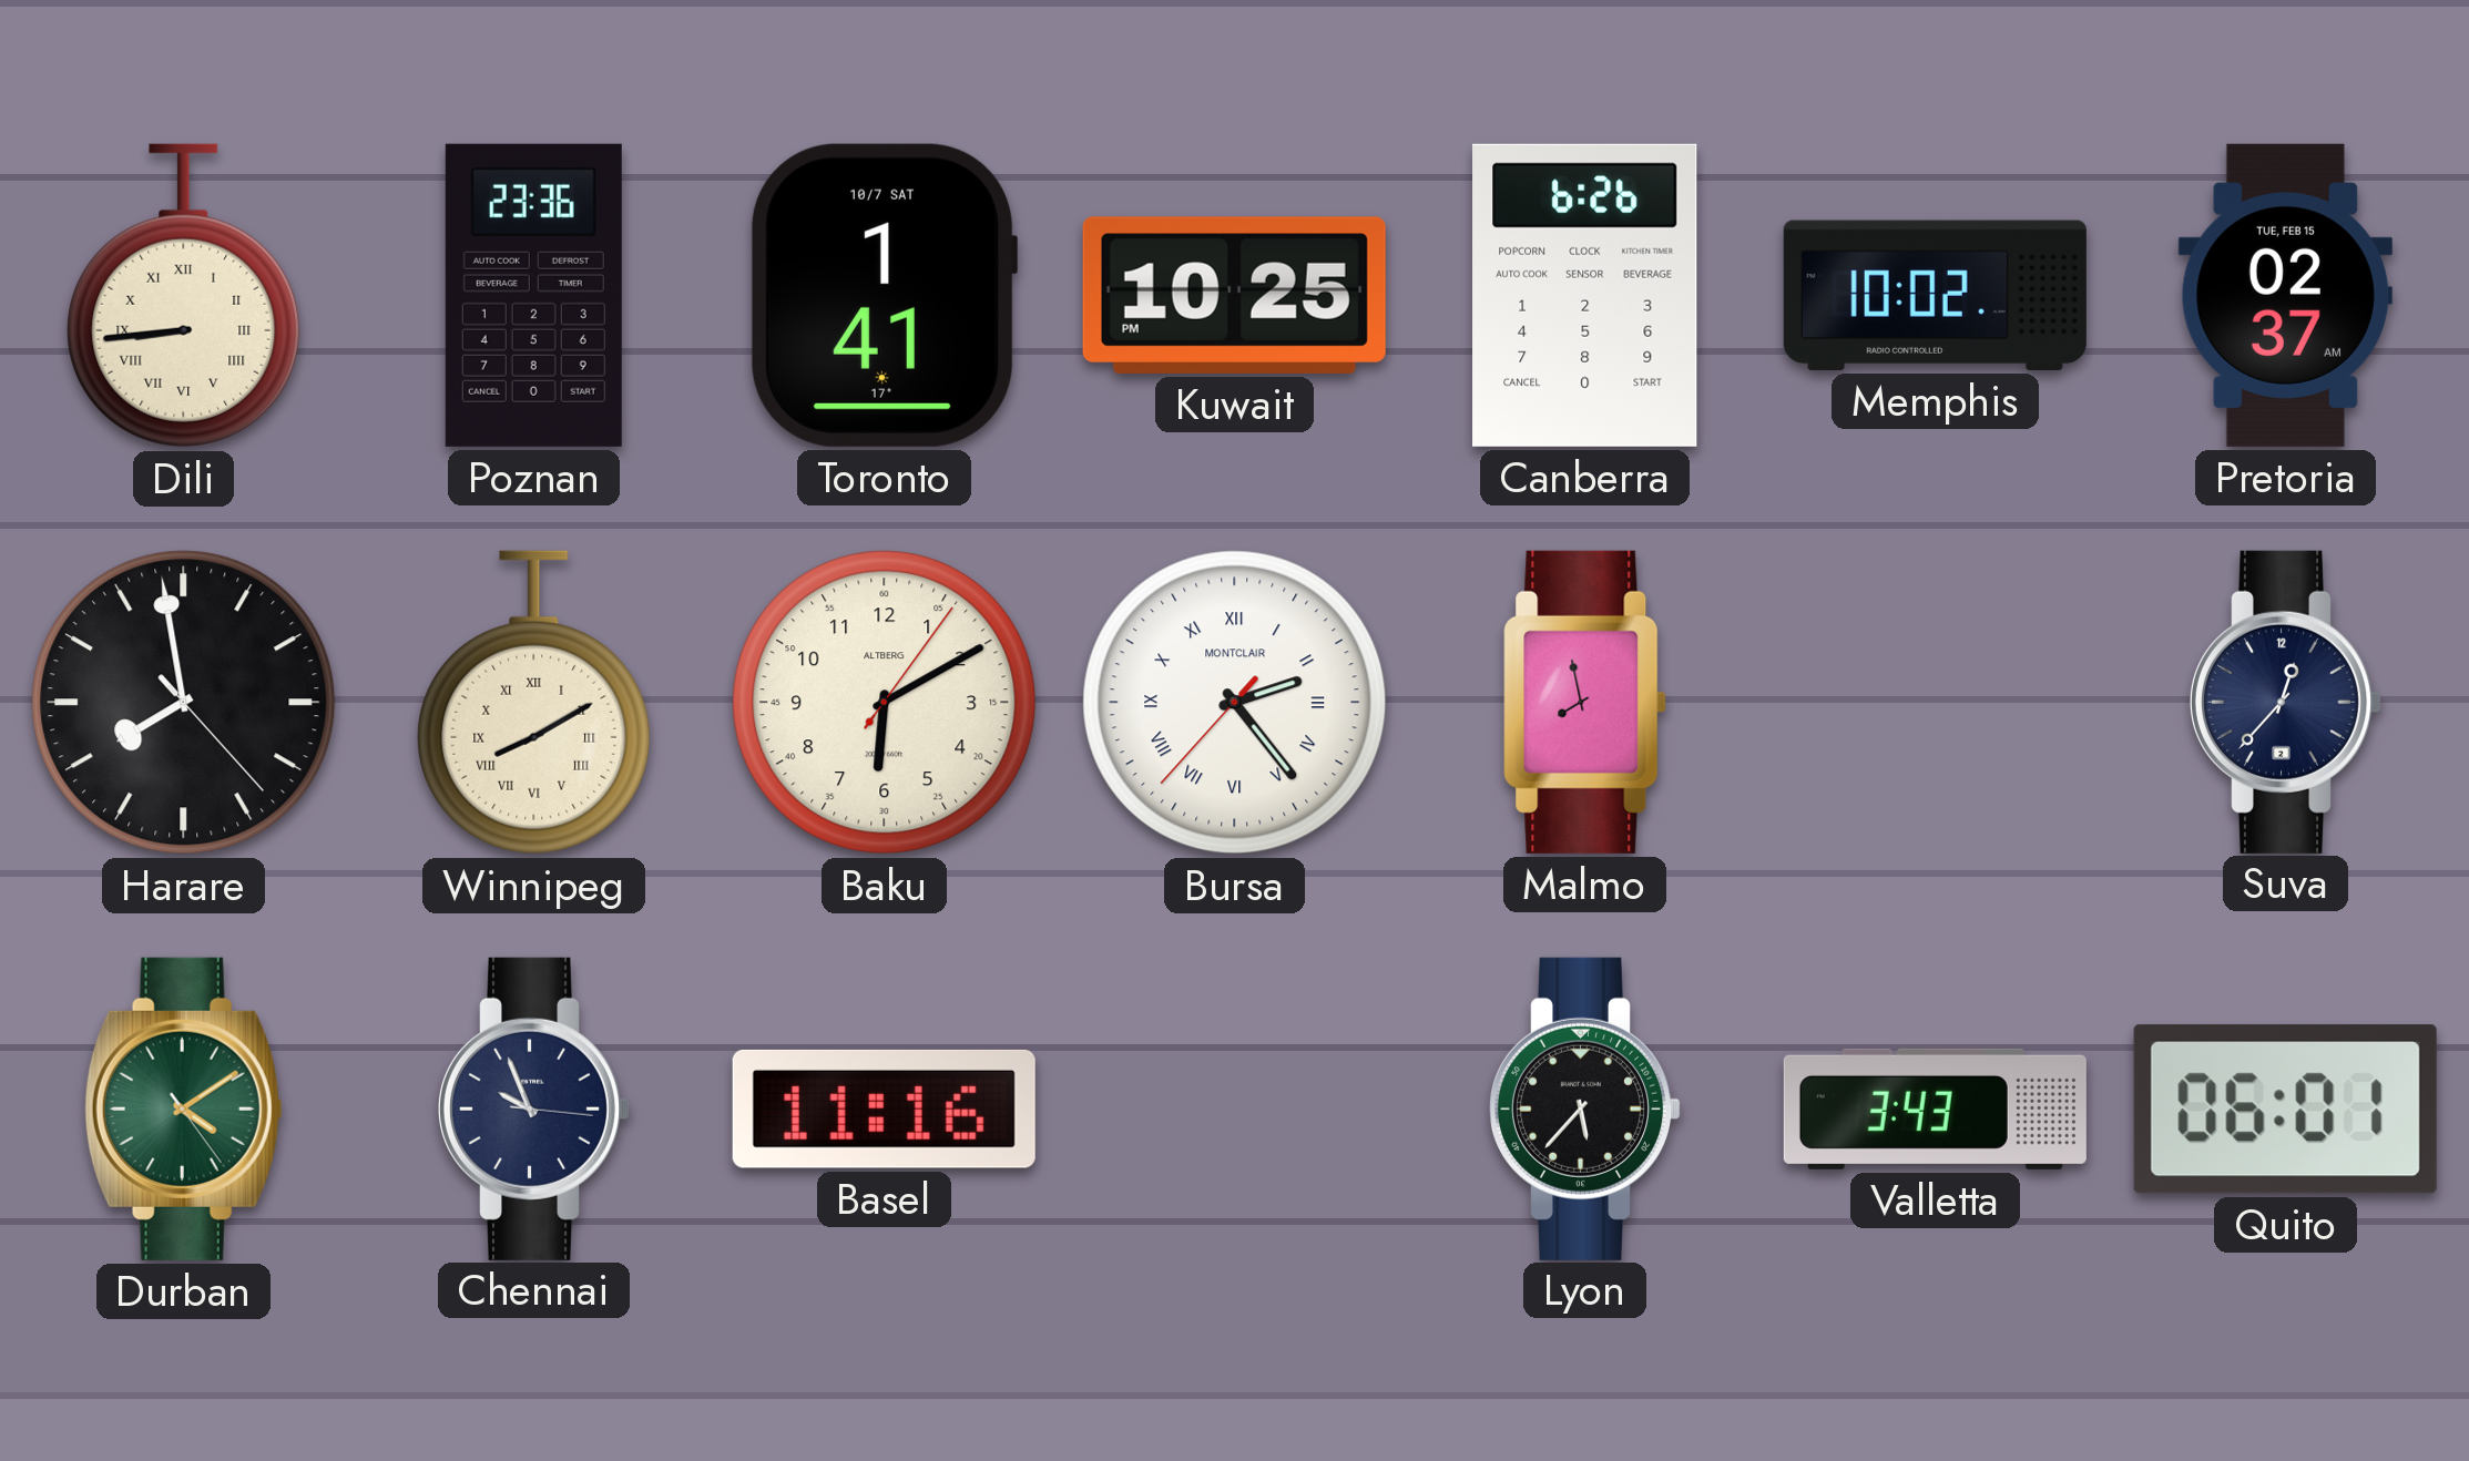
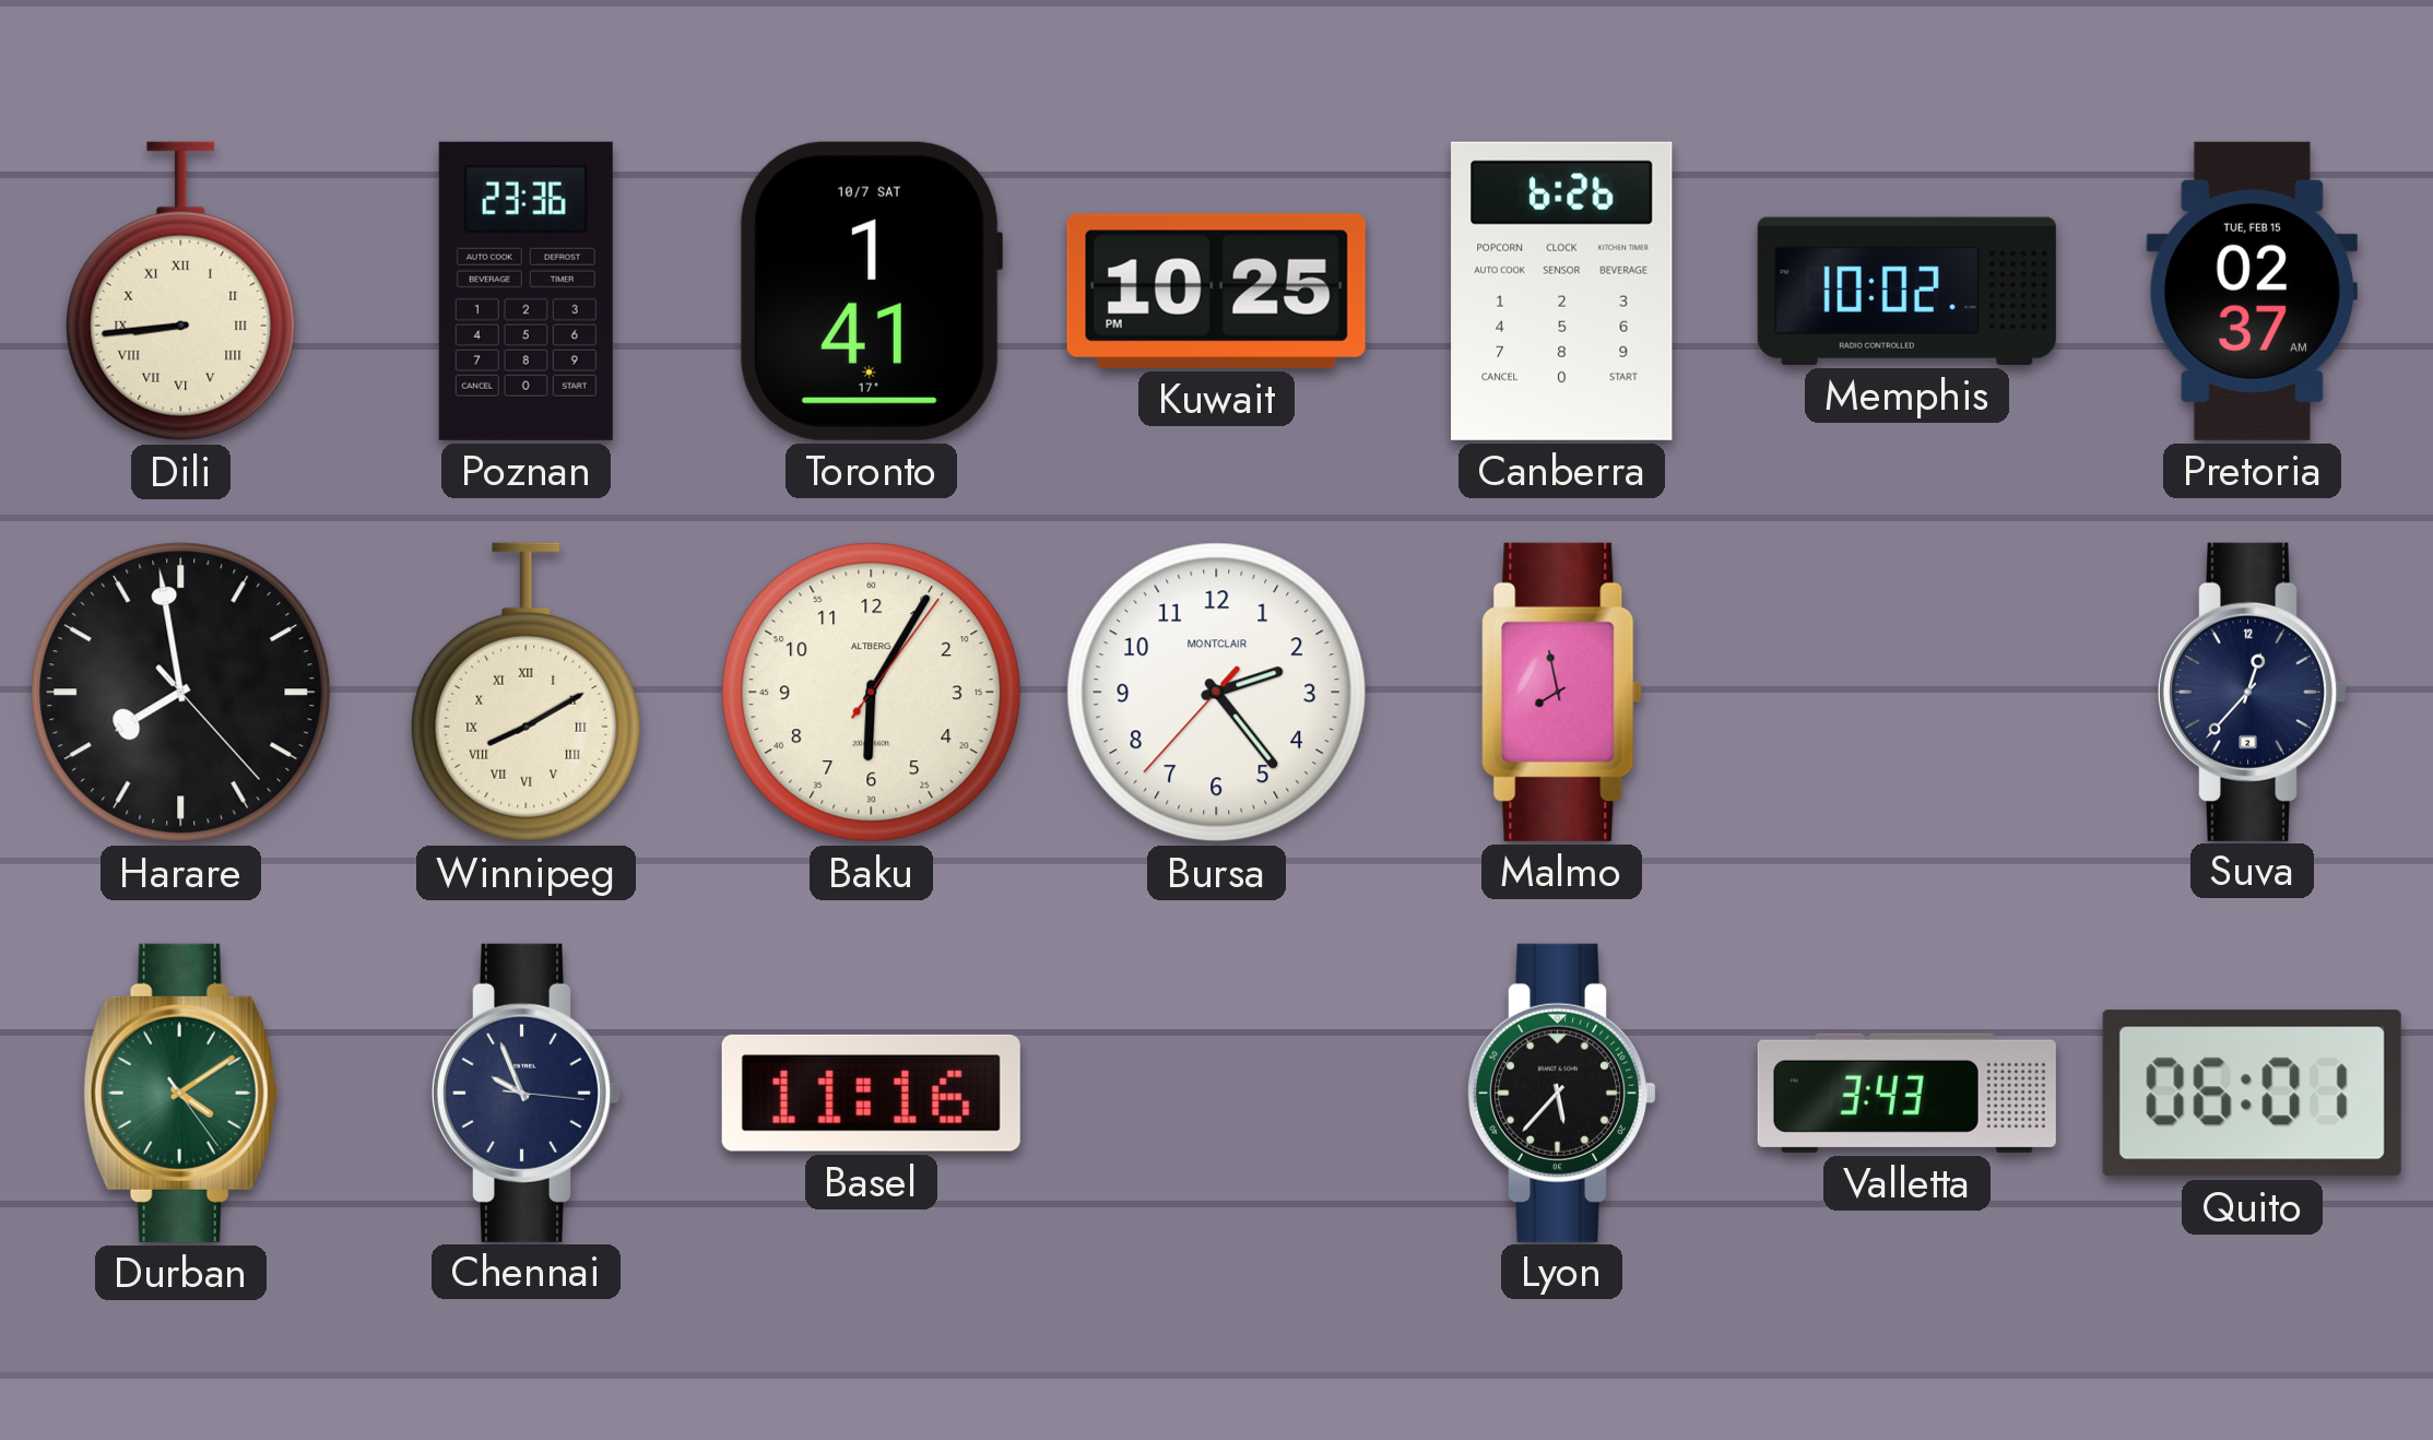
Baku: 6:10 -> 6:05
Bursa numerals: Roman -> Arabic
